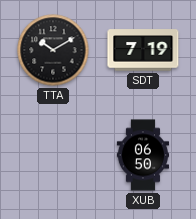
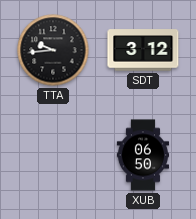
TTA: 10:10 -> 9:44
SDT: 7:19 -> 3:12
